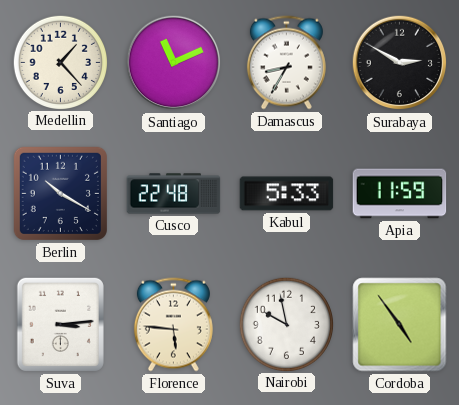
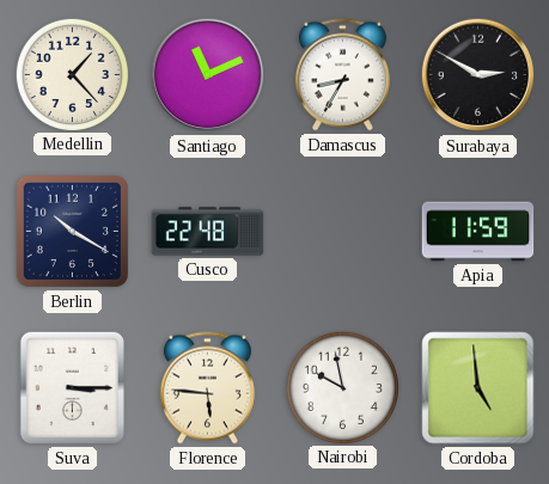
Kabul: 5:33 -> none
Suva: 3:14 -> 3:15
Cordoba: 4:54 -> 4:59
